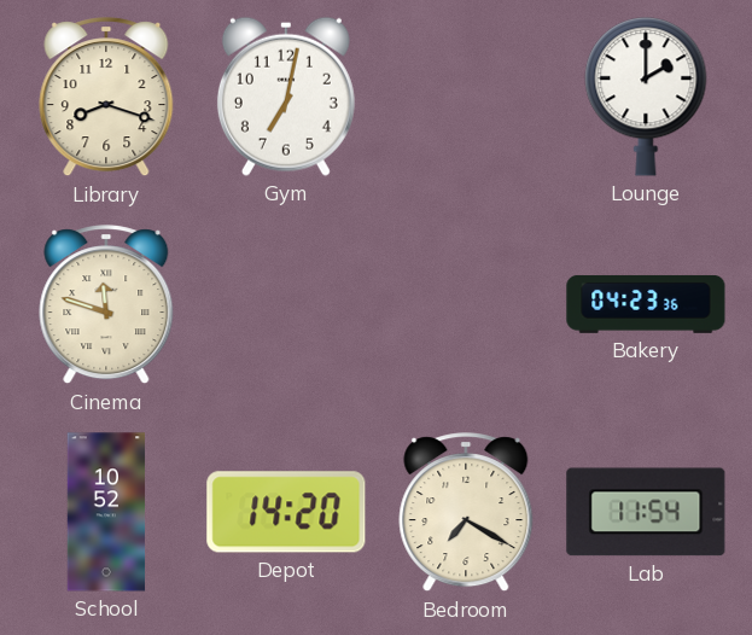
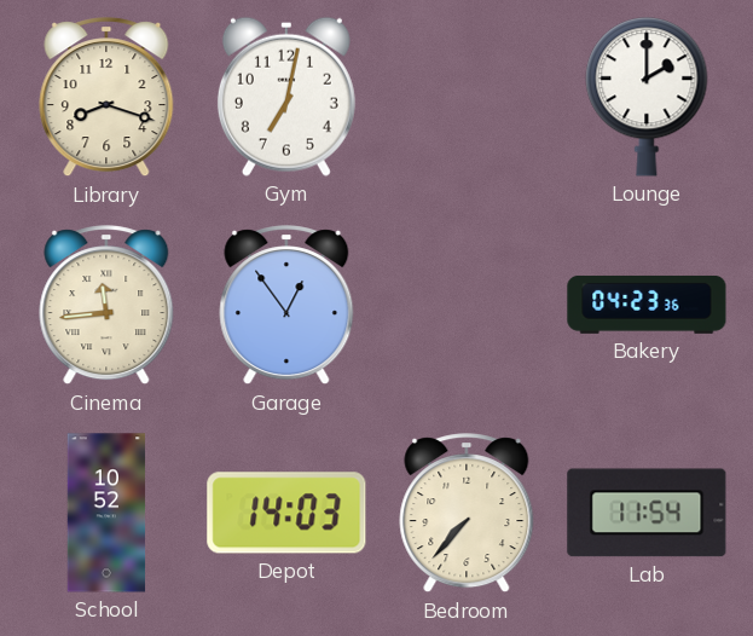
Cinema: 11:48 -> 11:44
Garage: none -> 12:54
Depot: 14:20 -> 14:03
Bedroom: 7:20 -> 7:37
